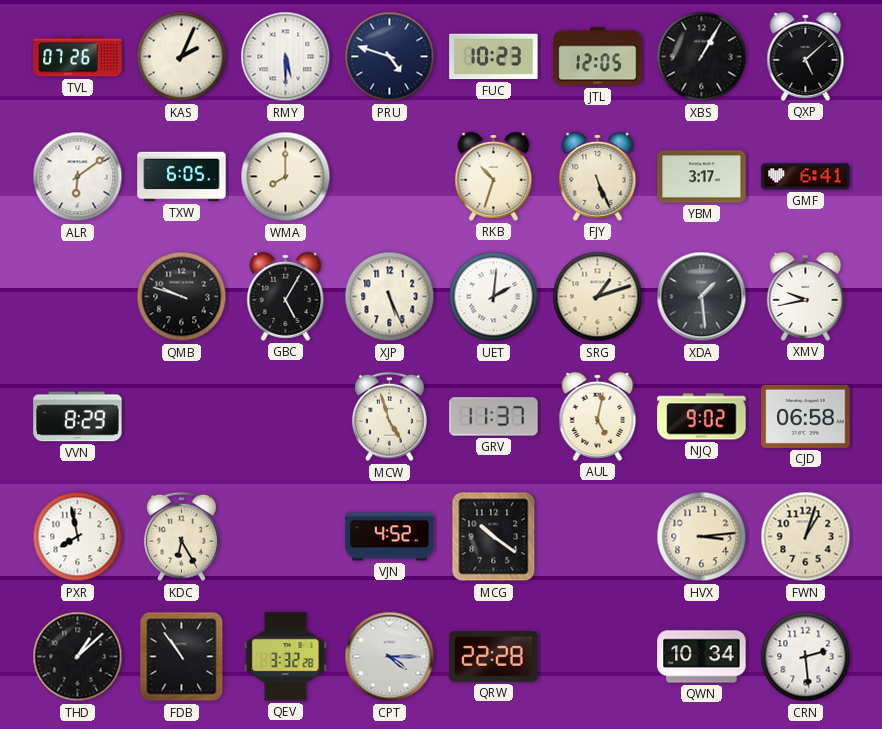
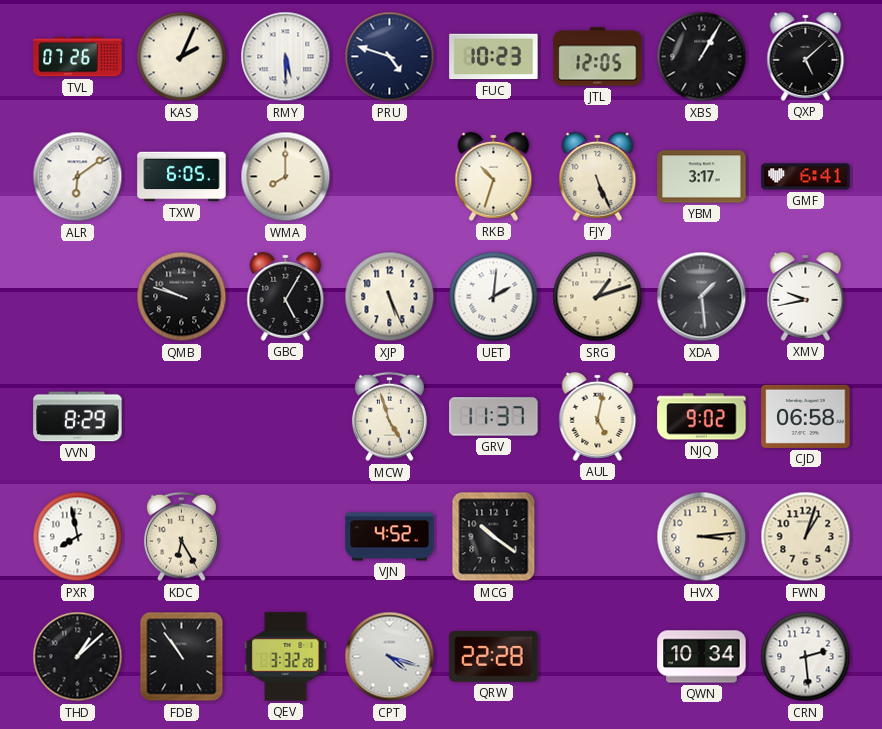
CPT: 4:15 -> 4:18
